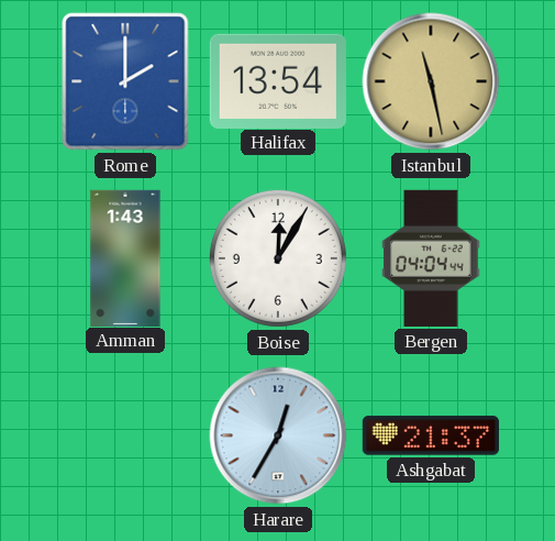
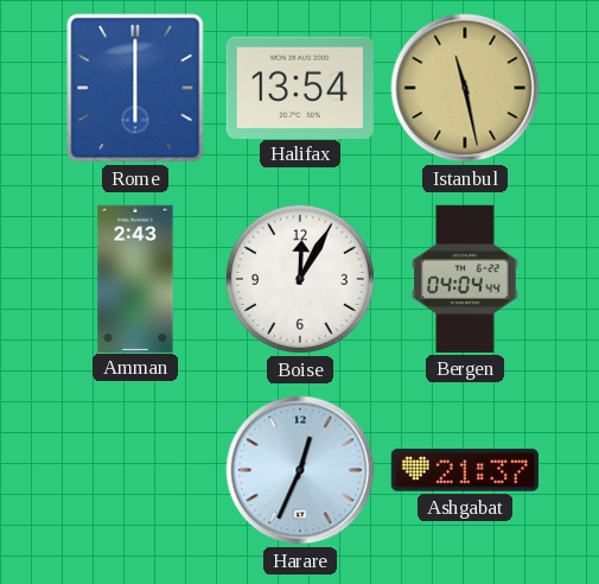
Rome: 2:00 -> 6:00
Amman: 1:43 -> 2:43
Harare: 12:35 -> 12:34
